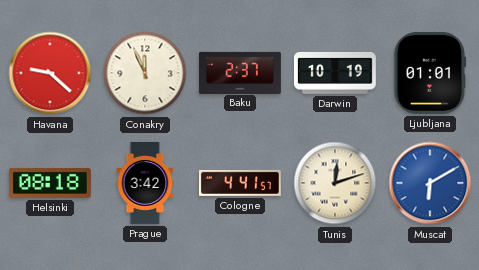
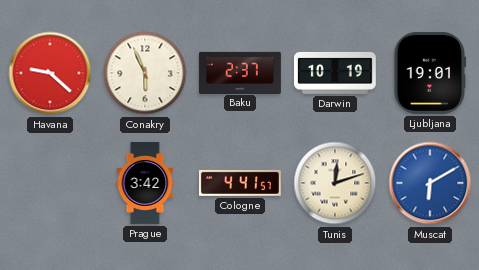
Conakry: 11:56 -> 5:56
Ljubljana: 01:01 -> 19:01
Helsinki: 08:18 -> none
